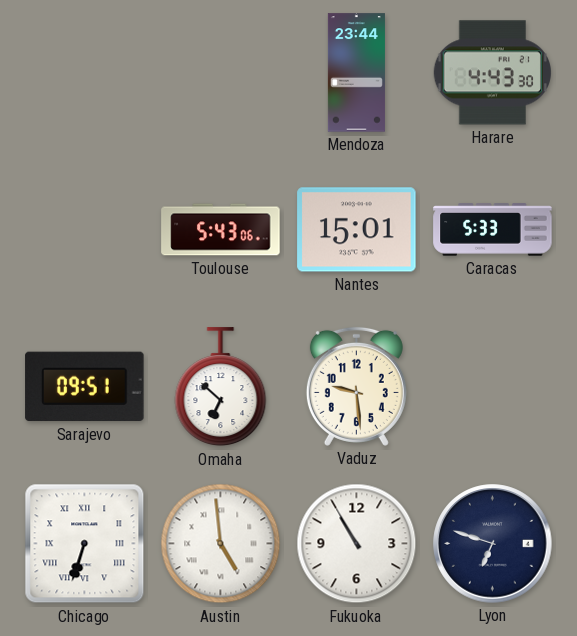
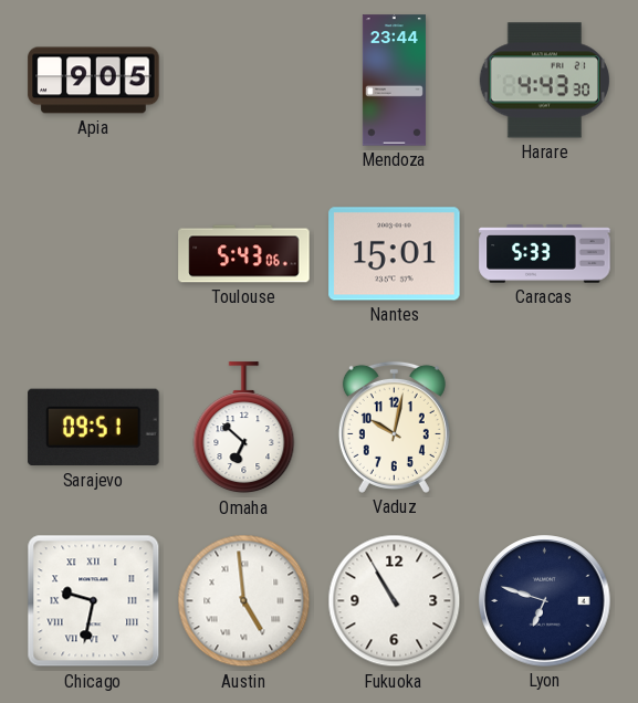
Apia: none -> 9:05
Vaduz: 9:29 -> 10:02
Chicago: 6:33 -> 9:32
